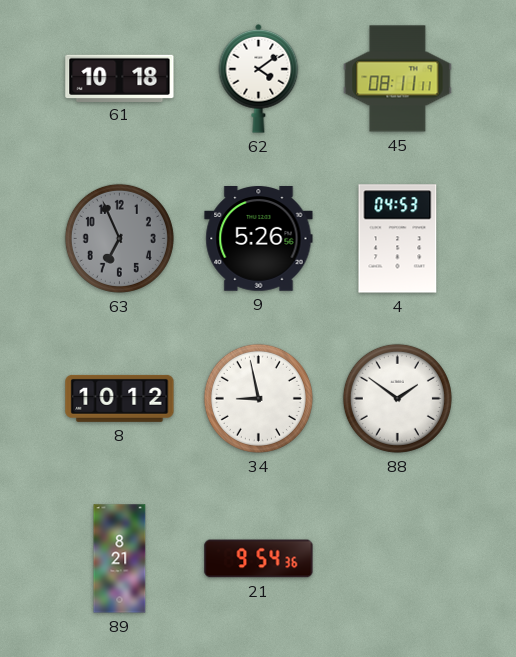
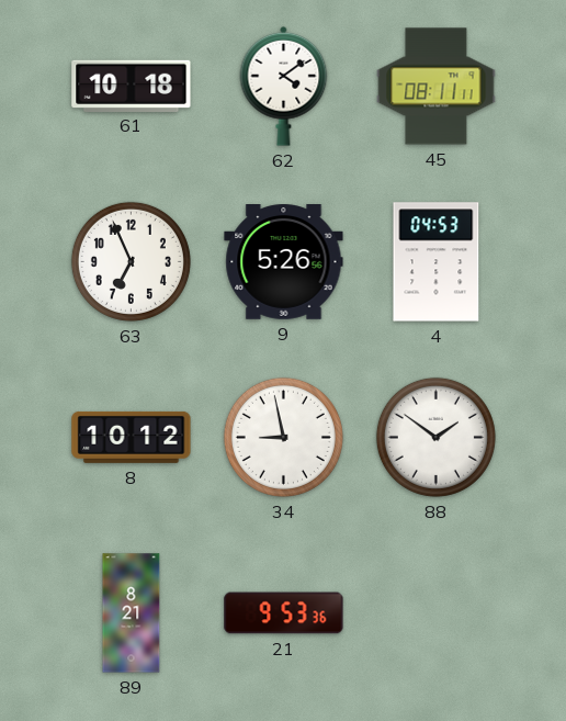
63 dial: grey -> white
21: 9:54 -> 9:53
